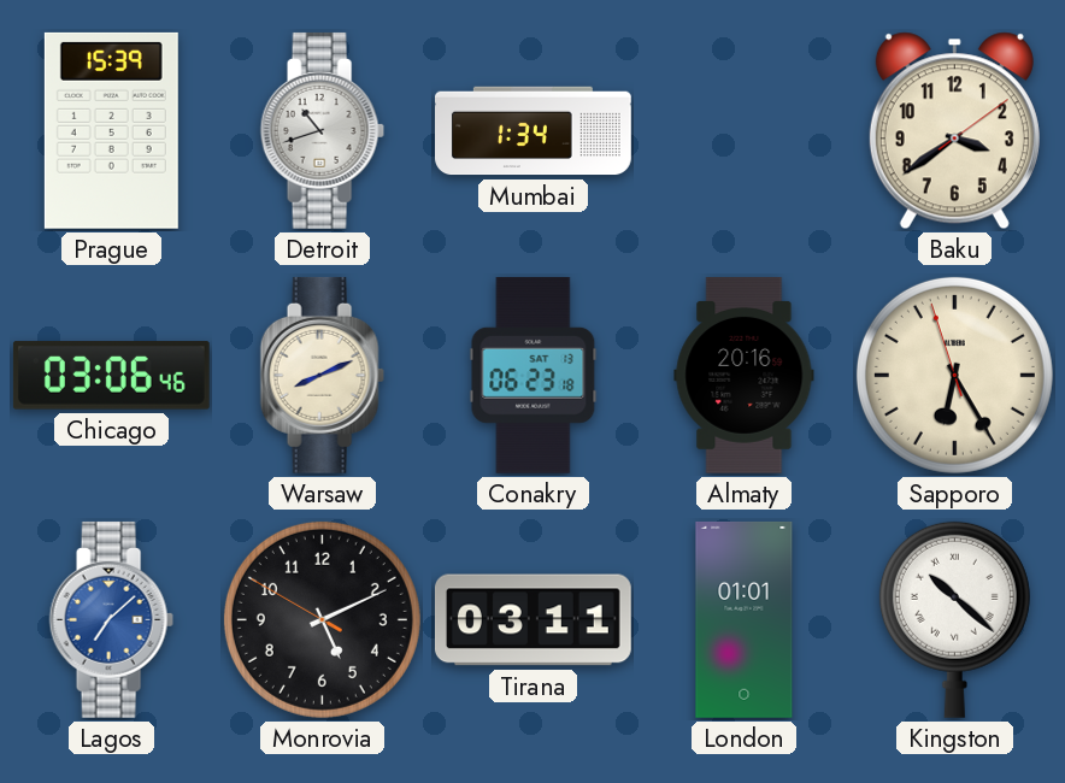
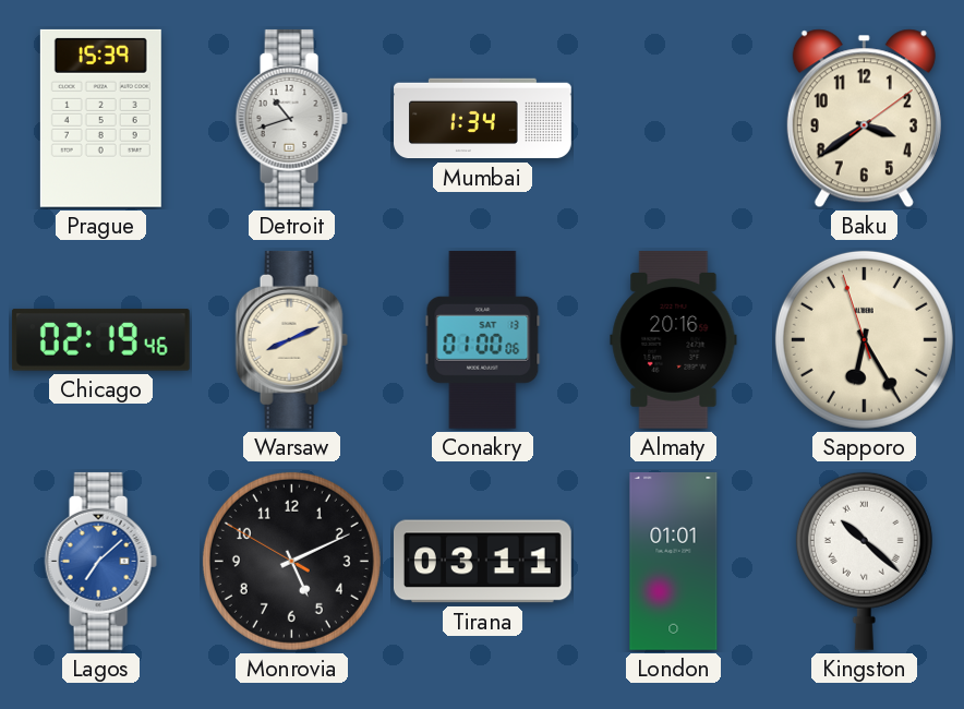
Chicago: 03:06 -> 02:19
Conakry: 06:23 -> 01:00
